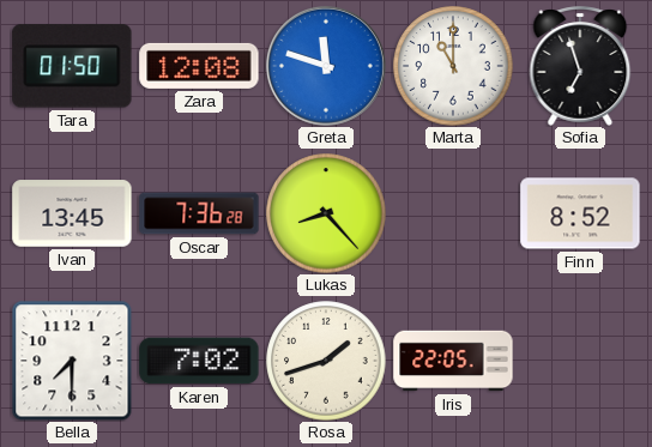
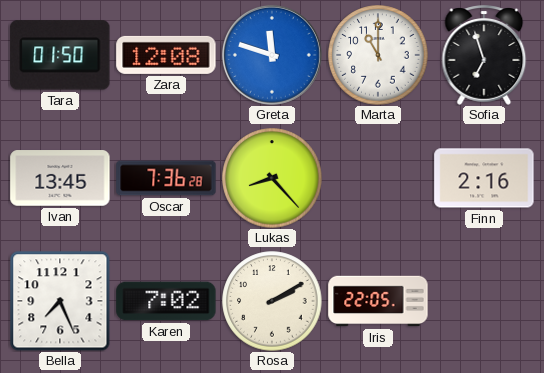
Finn: 8:52 -> 2:16
Bella: 7:30 -> 7:26
Rosa: 1:42 -> 2:10
